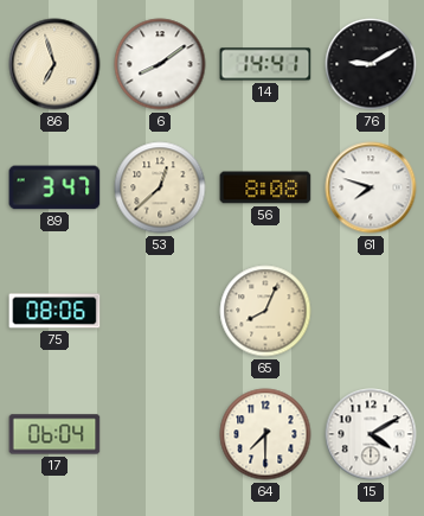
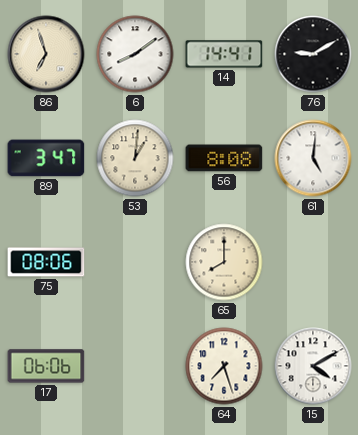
53: 12:38 -> 1:01
61: 7:48 -> 5:01
65: 8:04 -> 8:00
17: 06:04 -> 06:06
64: 7:30 -> 7:27
